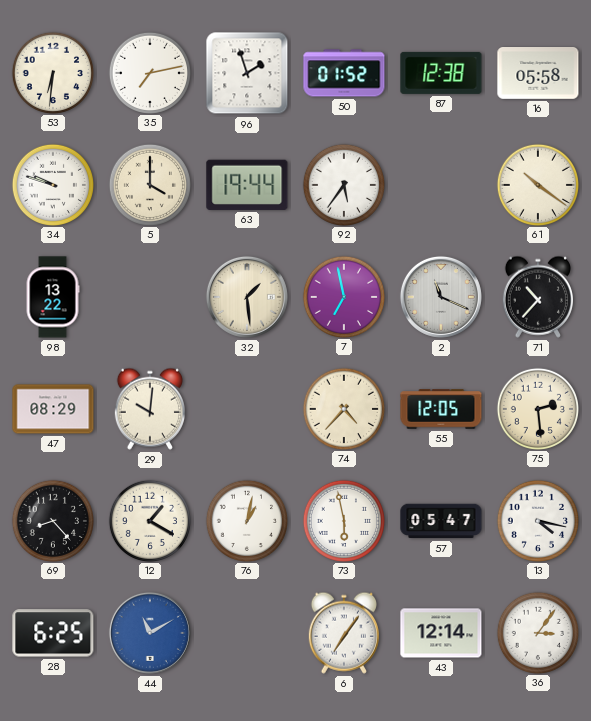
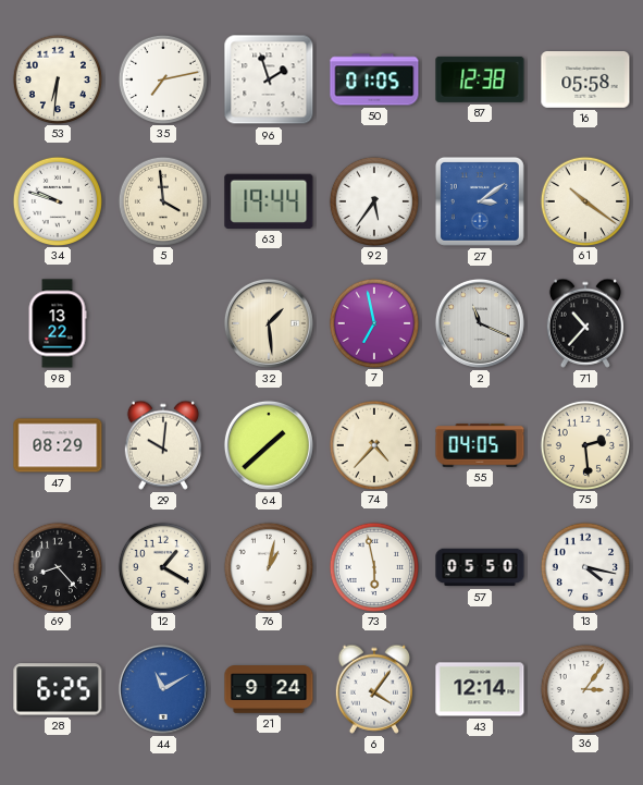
50: 01:52 -> 01:05
5: 4:00 -> 3:59
27: none -> 3:09
64: none -> 1:38
55: 12:05 -> 04:05
57: 05:47 -> 05:50
21: none -> 9:24
6: 7:06 -> 4:06
